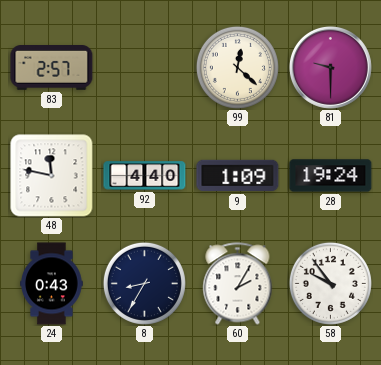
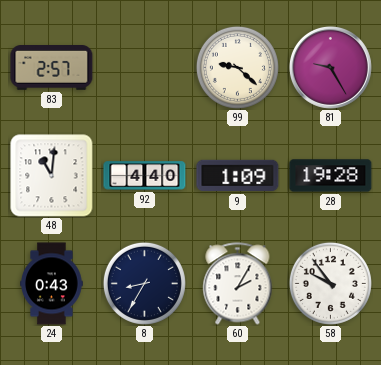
99: 12:22 -> 9:22
81: 9:30 -> 9:25
48: 11:47 -> 11:01
28: 19:24 -> 19:28
